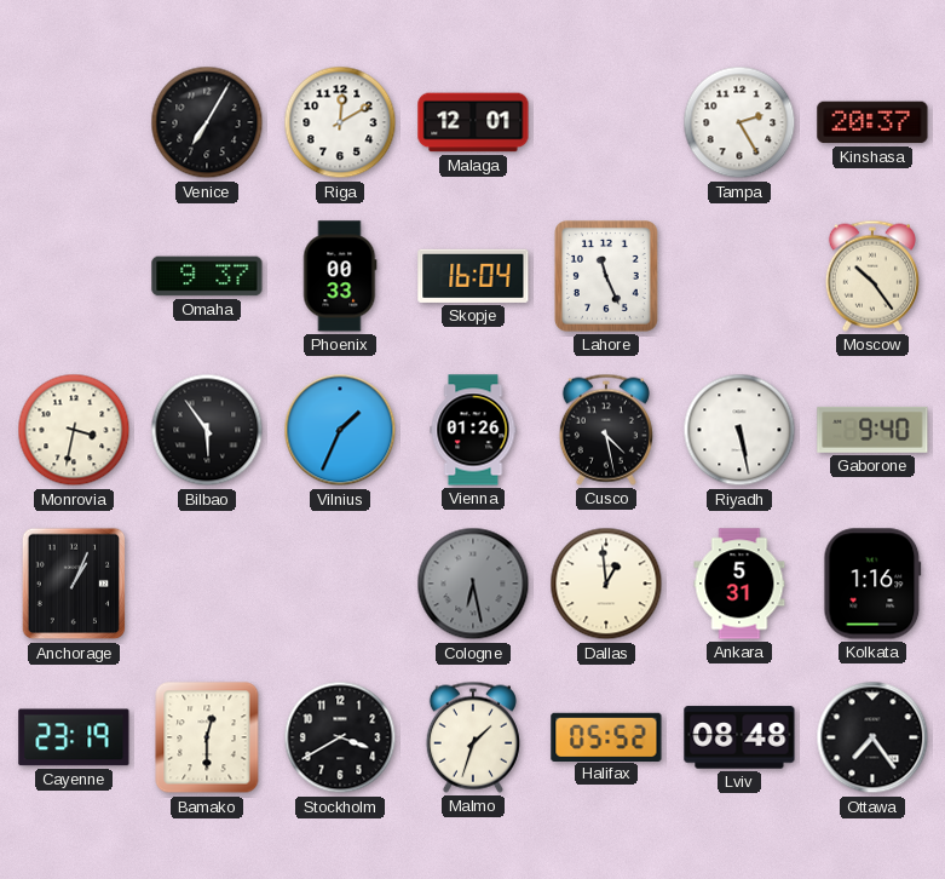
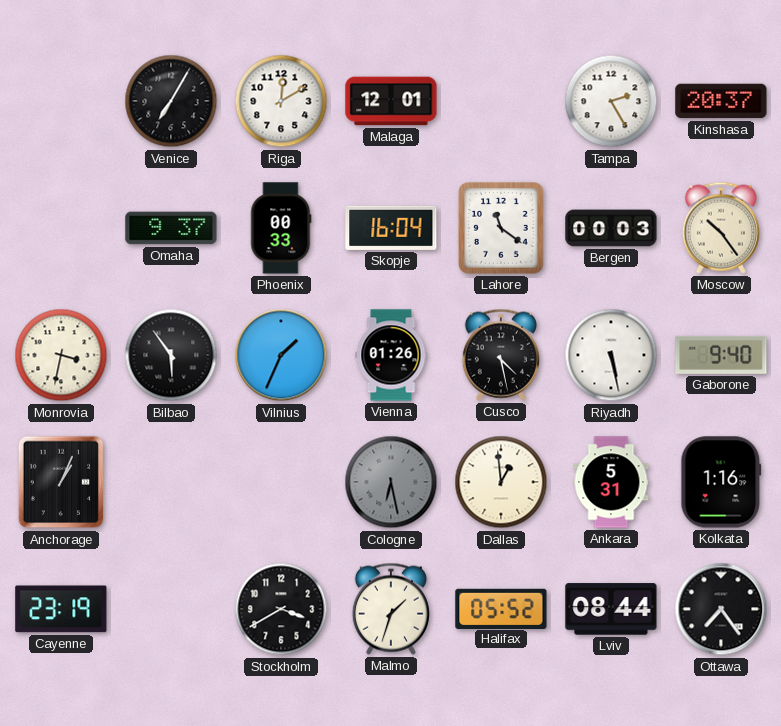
Lahore: 11:26 -> 11:21
Bergen: none -> 00:03
Bamako: 12:30 -> none
Lviv: 08:48 -> 08:44
